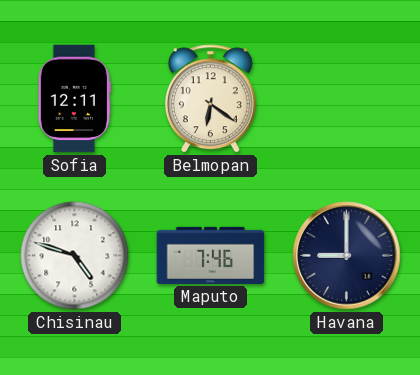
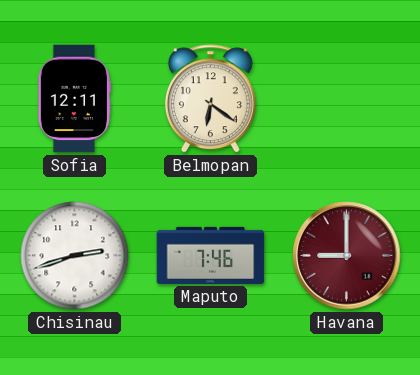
Chisinau: 4:48 -> 2:42
Havana dial: navy -> burgundy
